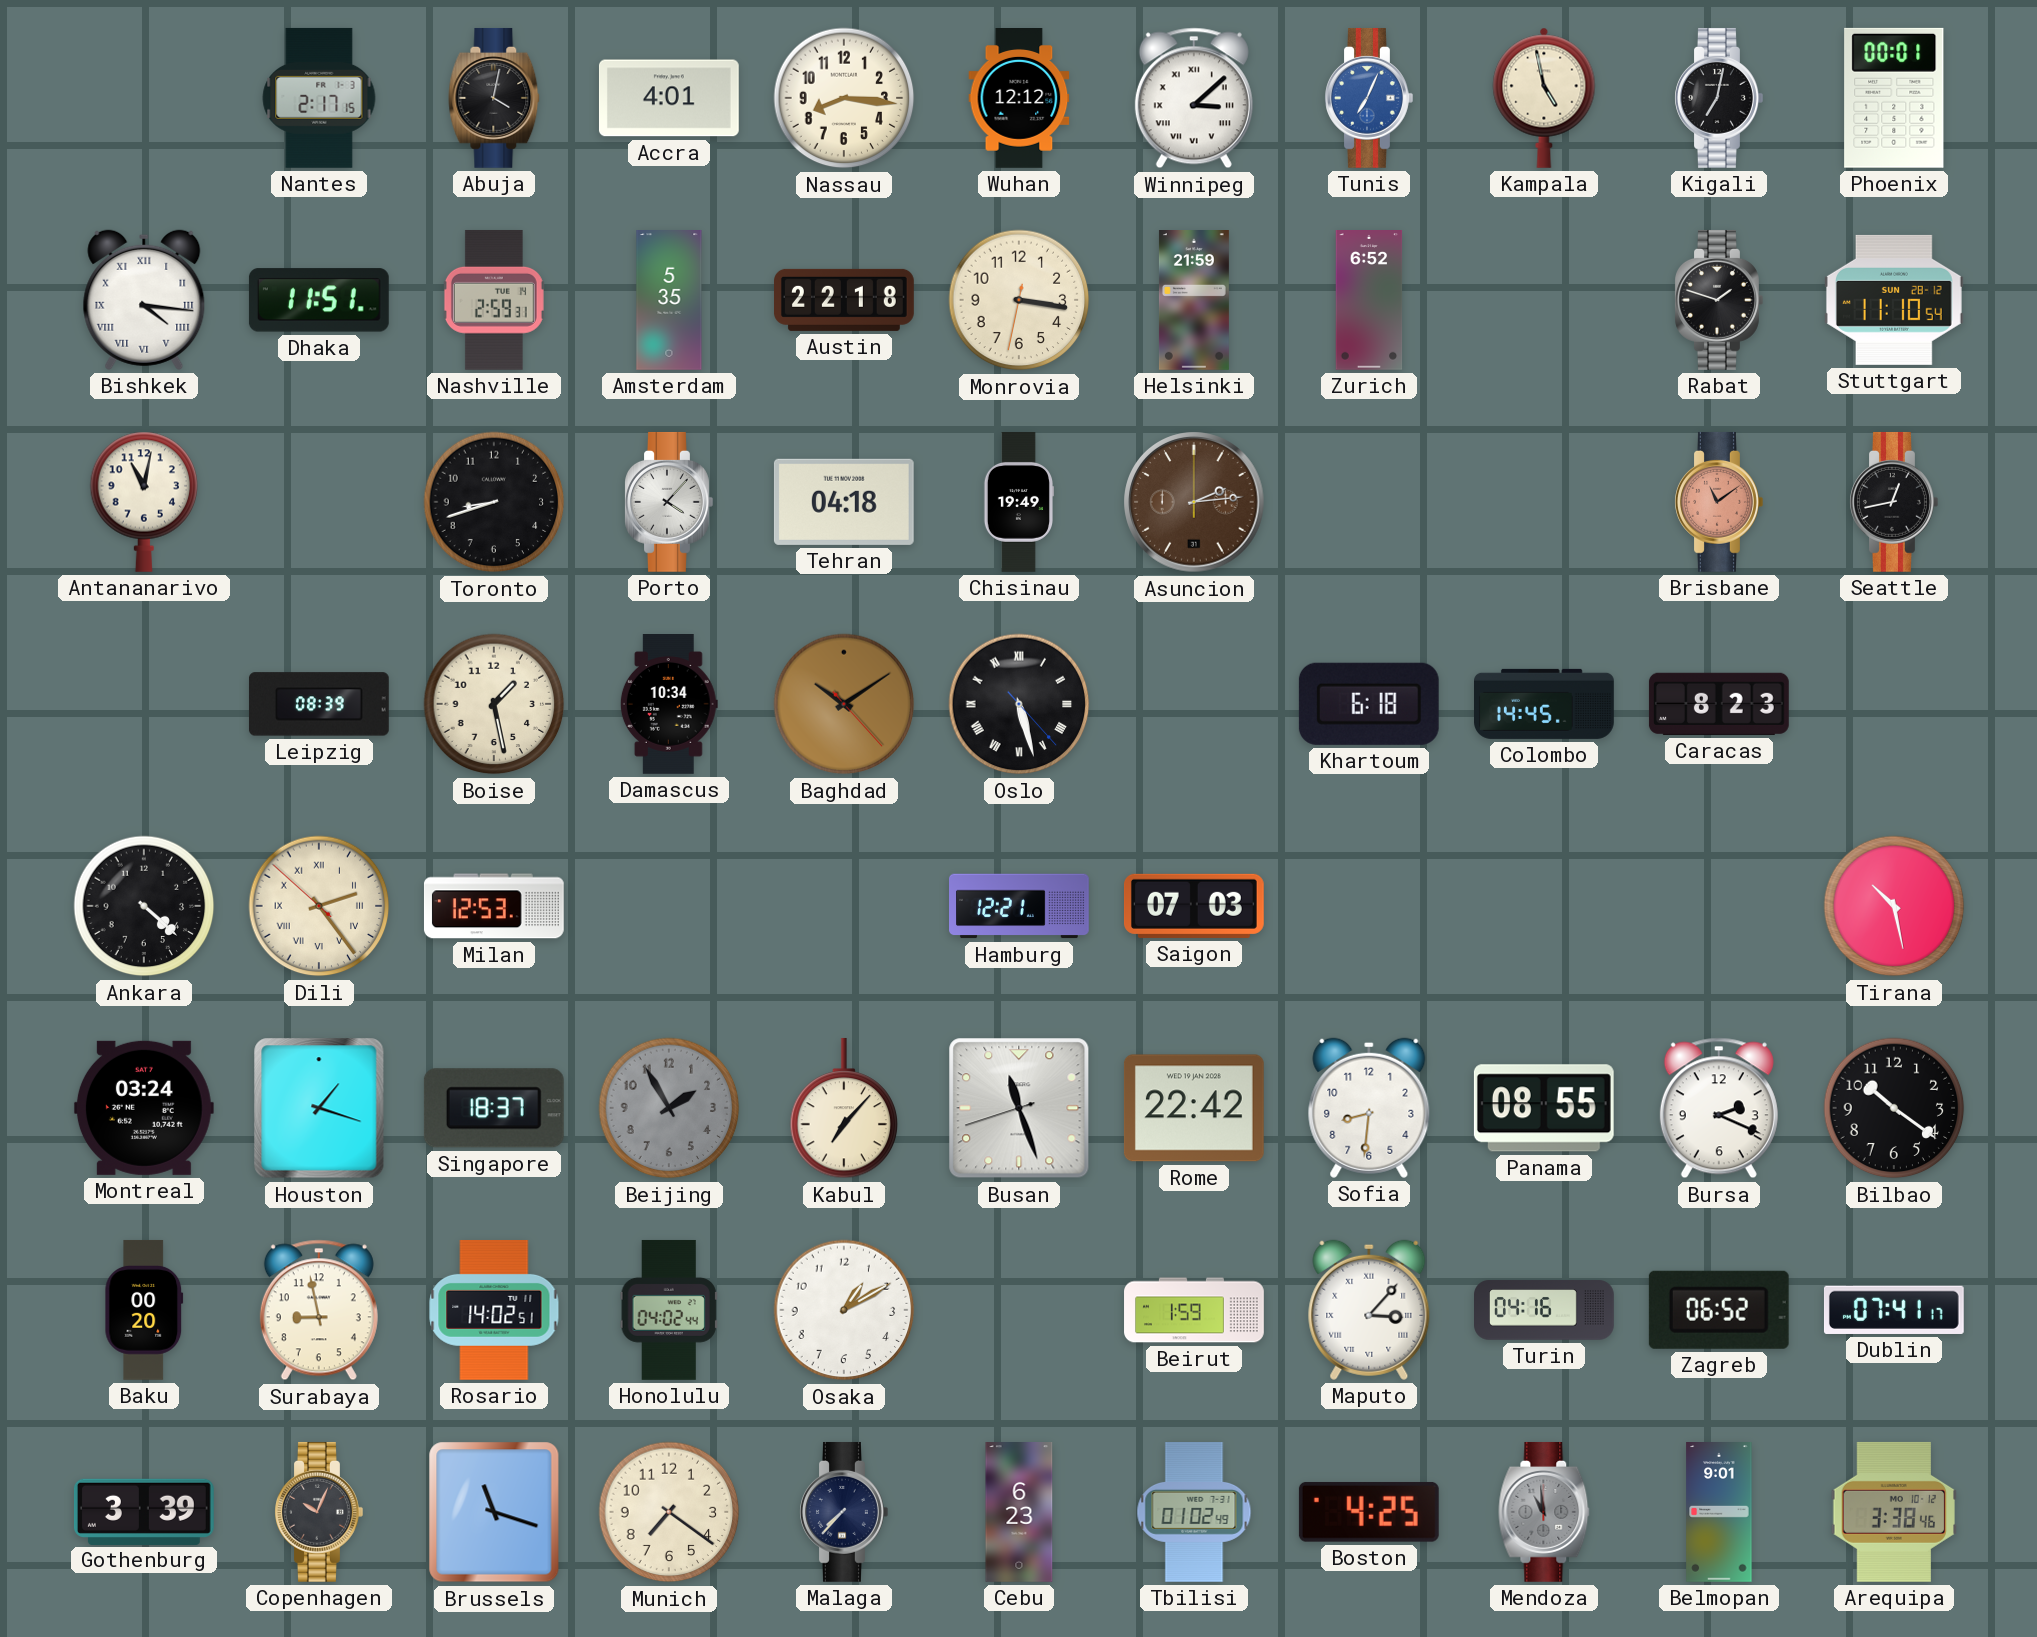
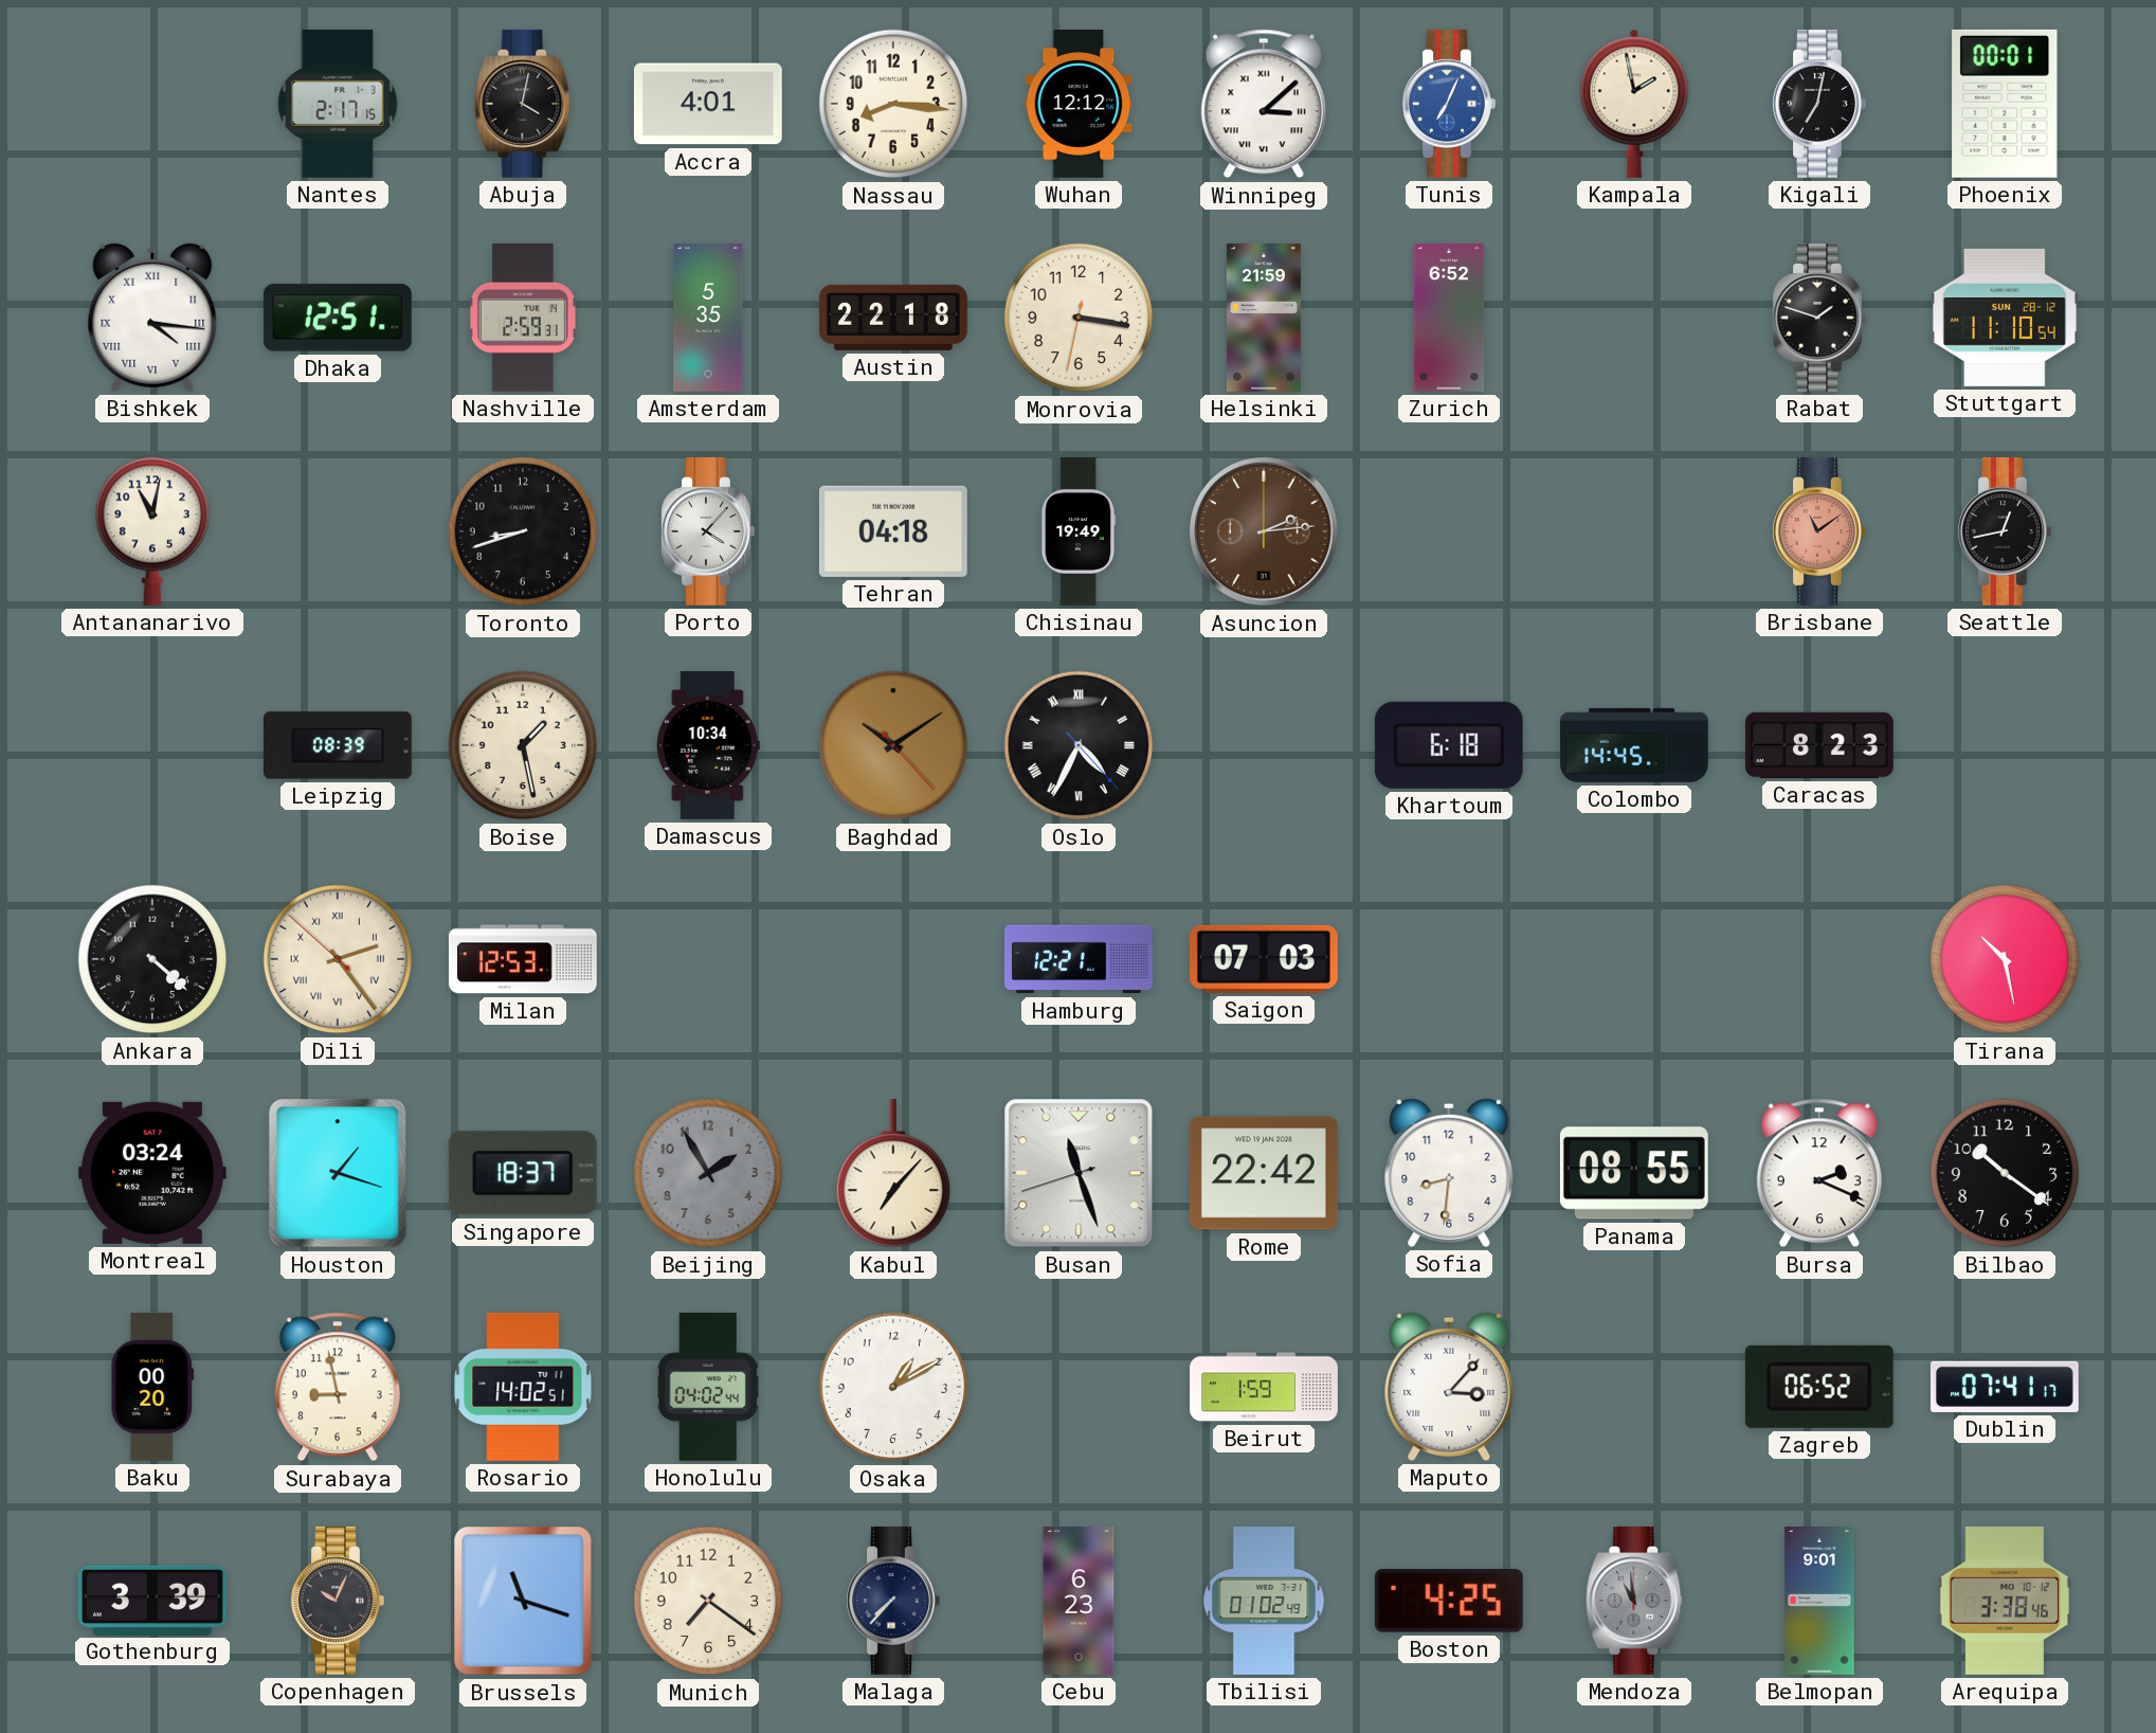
Kampala: 4:58 -> 1:58
Dhaka: 11:51 -> 12:51
Oslo: 5:27 -> 4:34
Turin: 04:16 -> none
